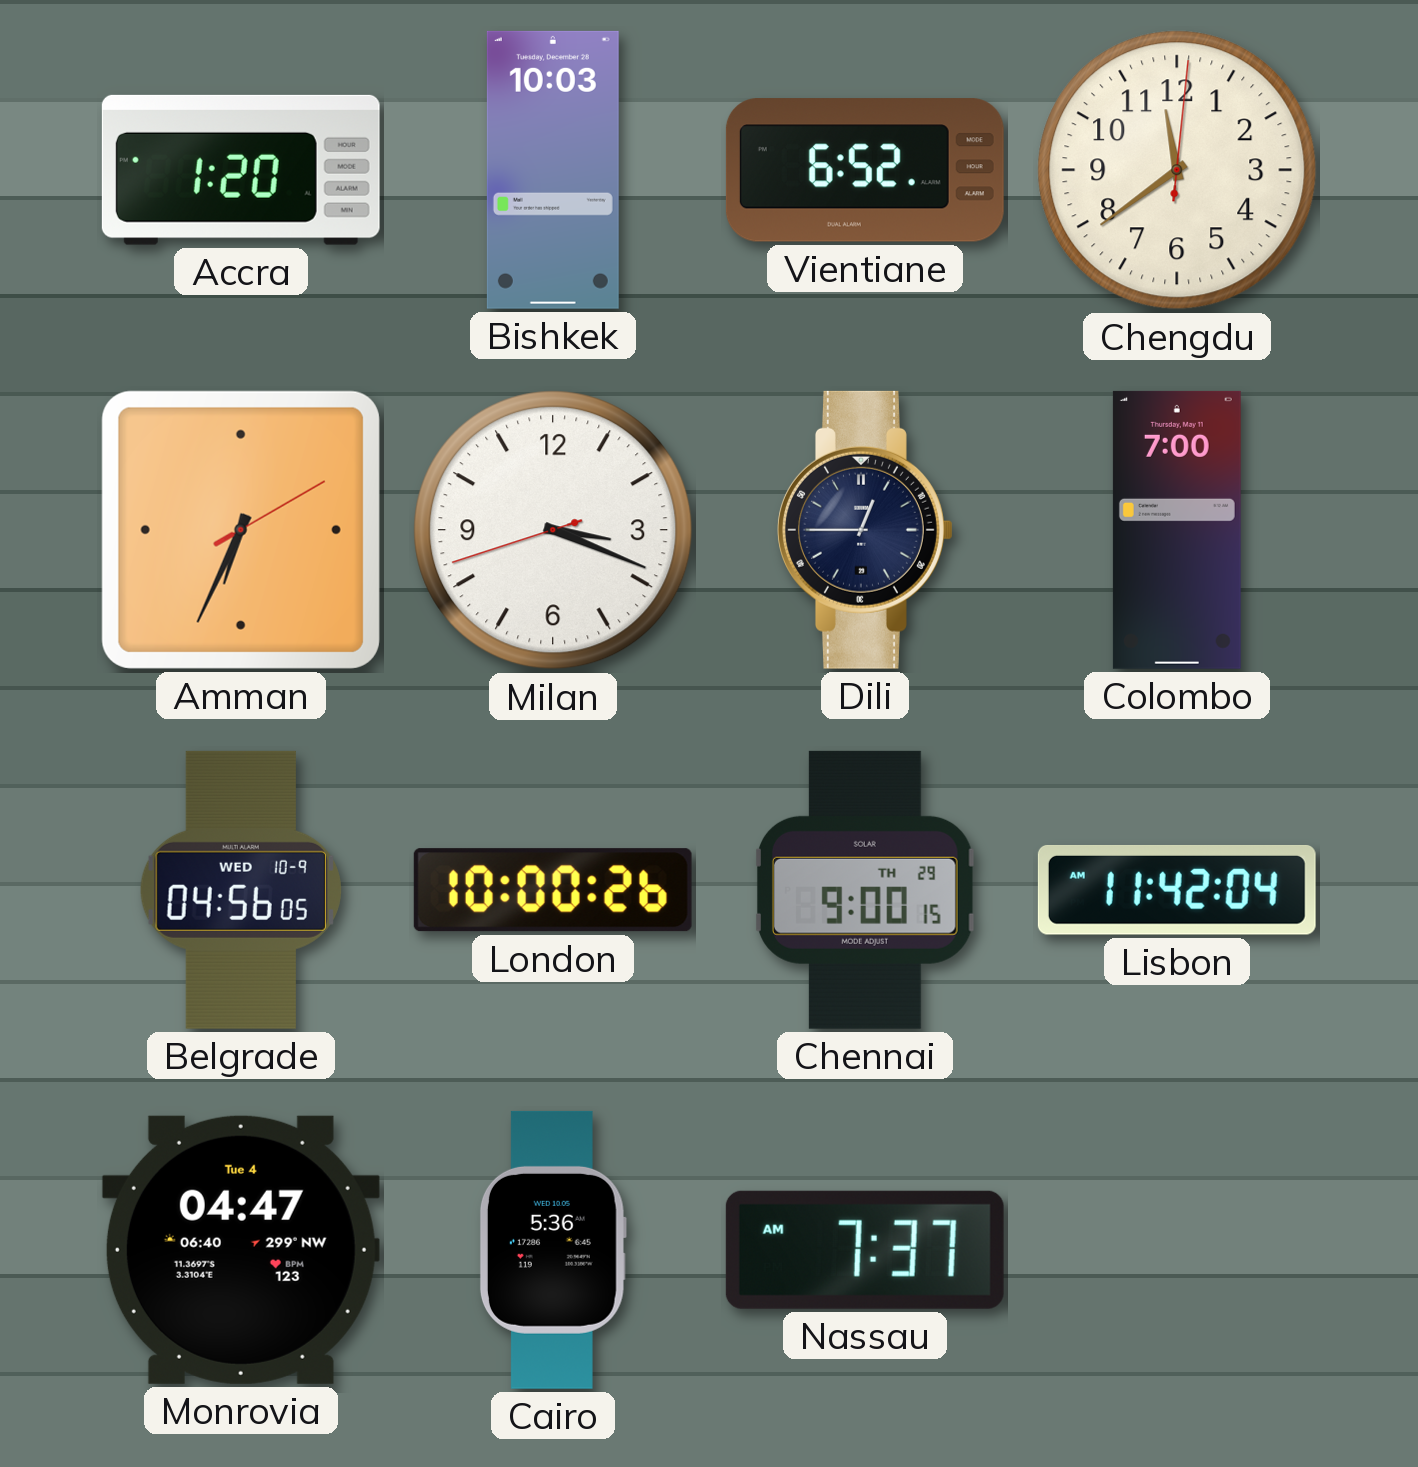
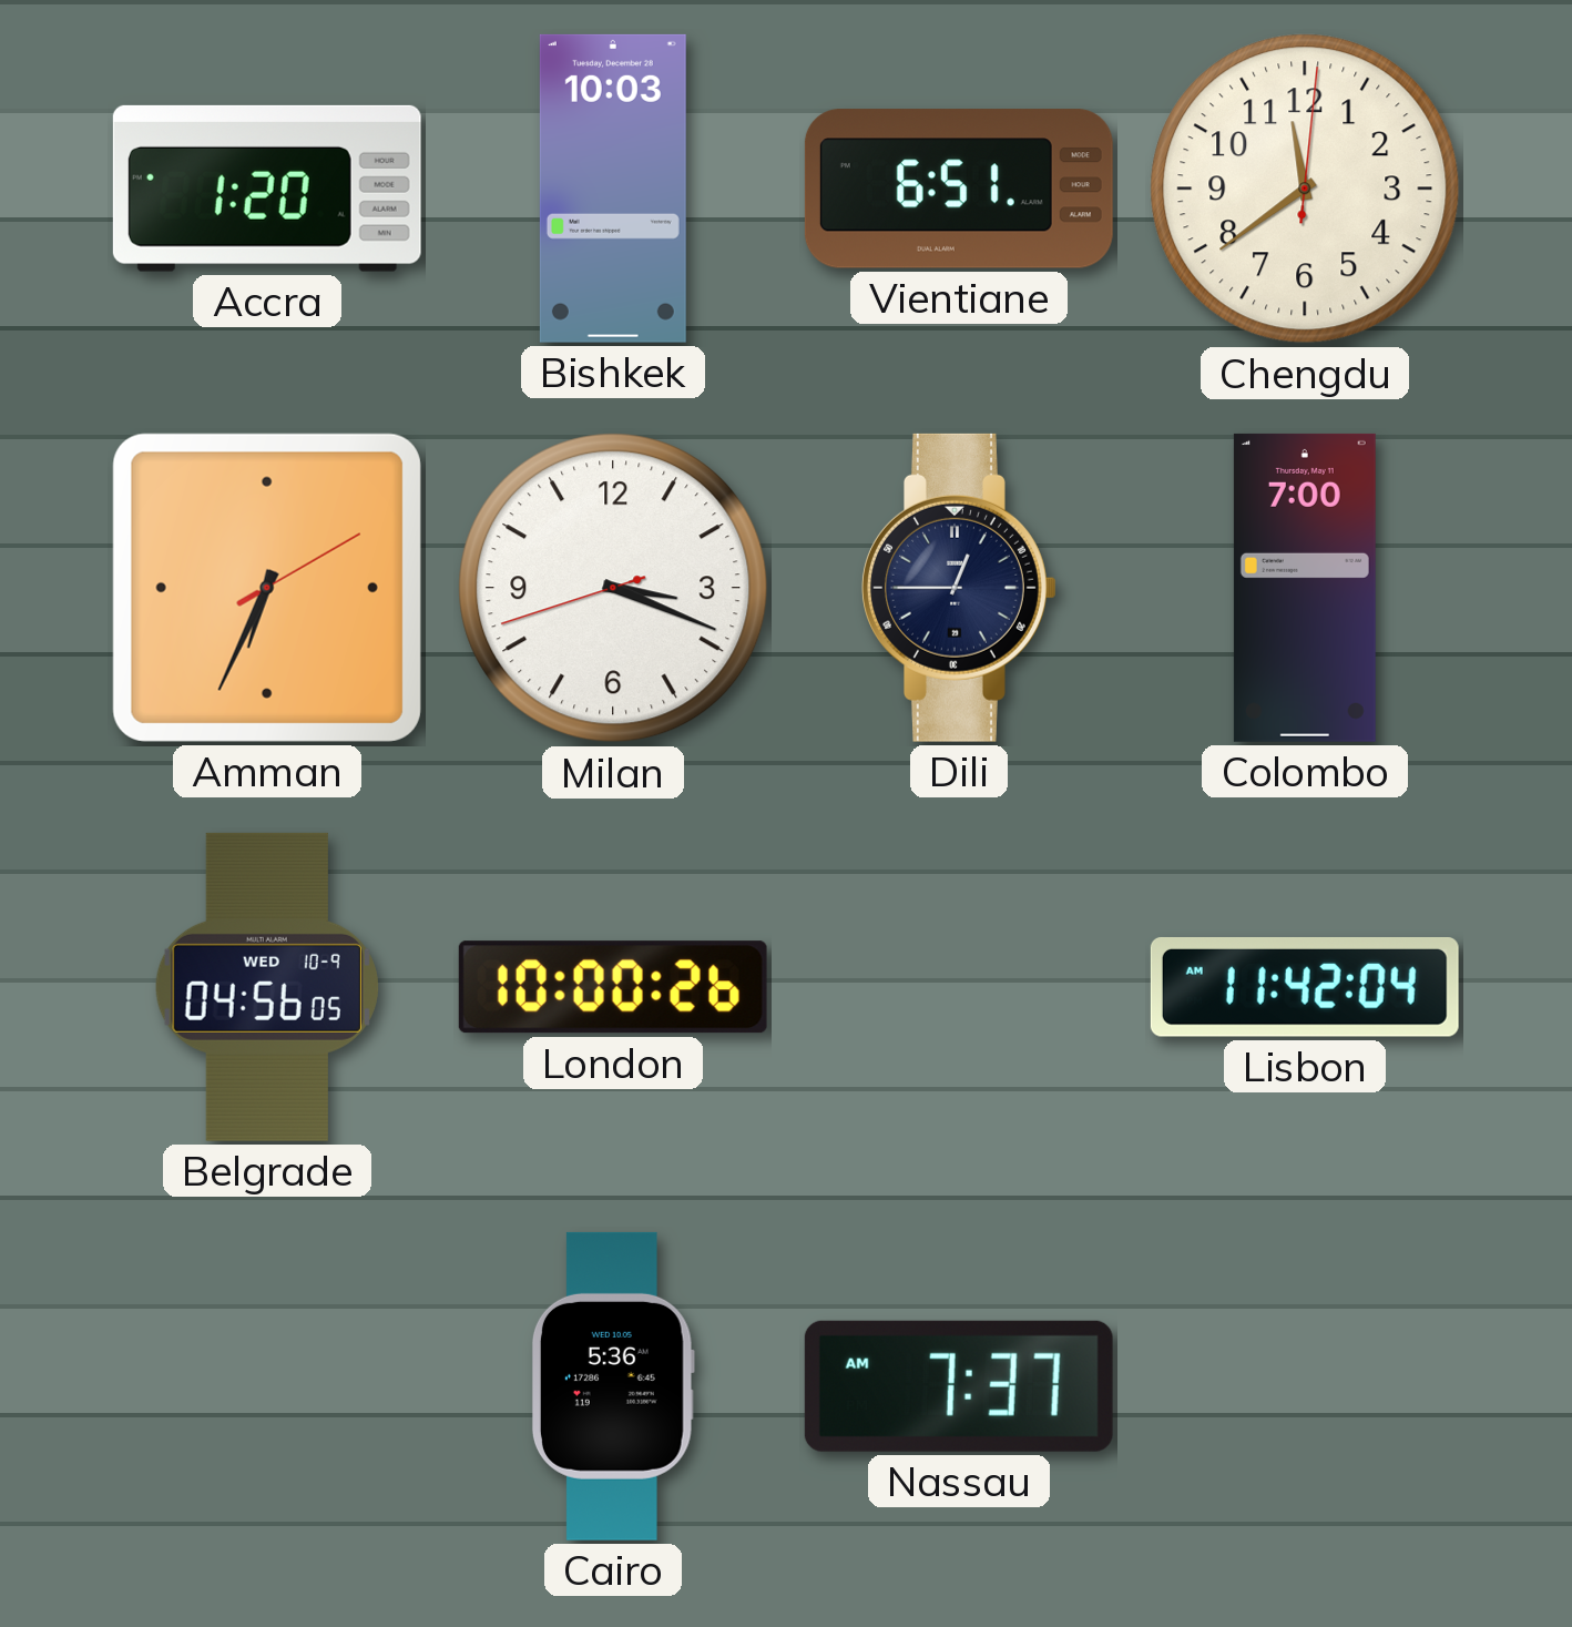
Vientiane: 6:52 -> 6:51
Chennai: 9:00 -> none
Monrovia: 04:47 -> none
